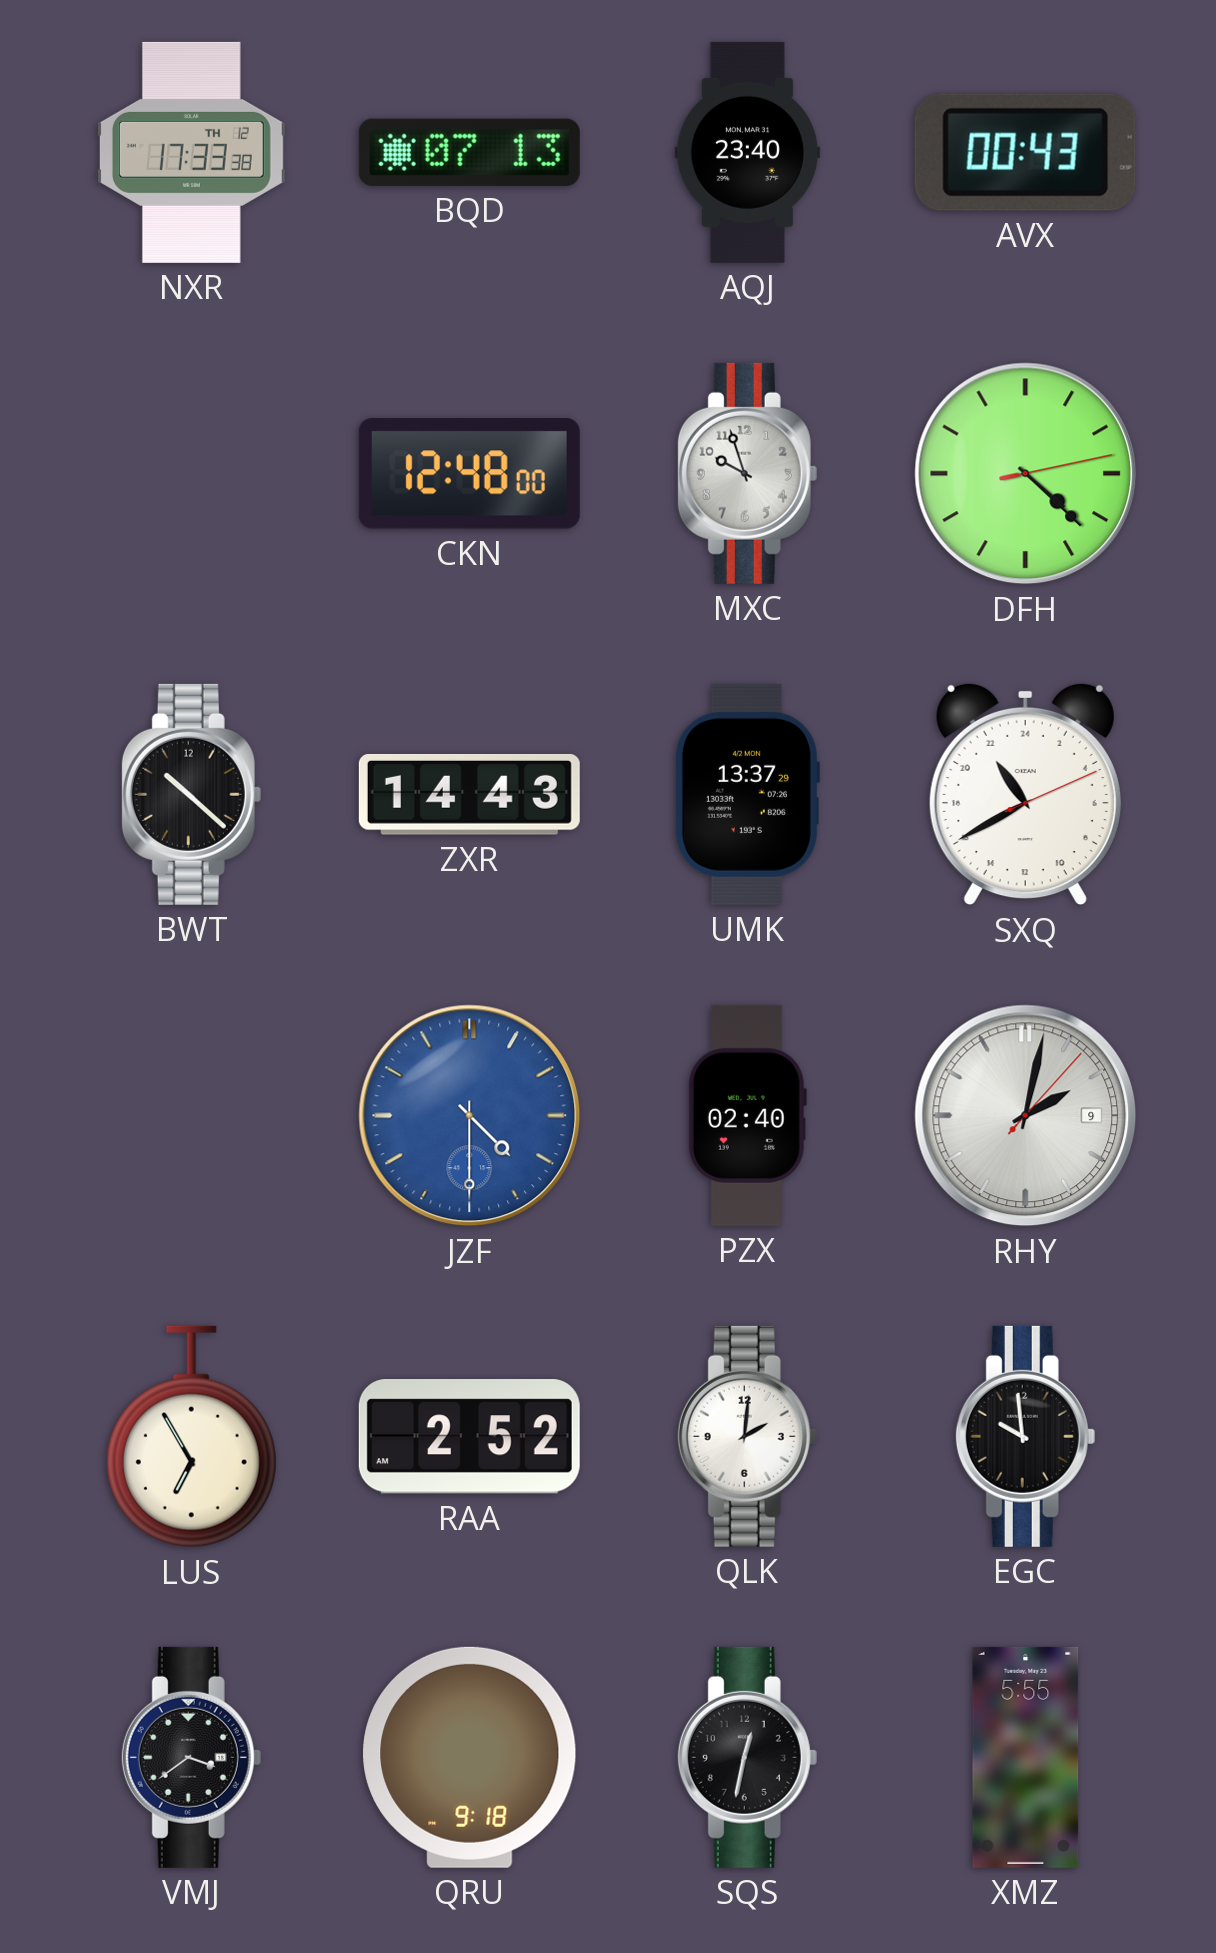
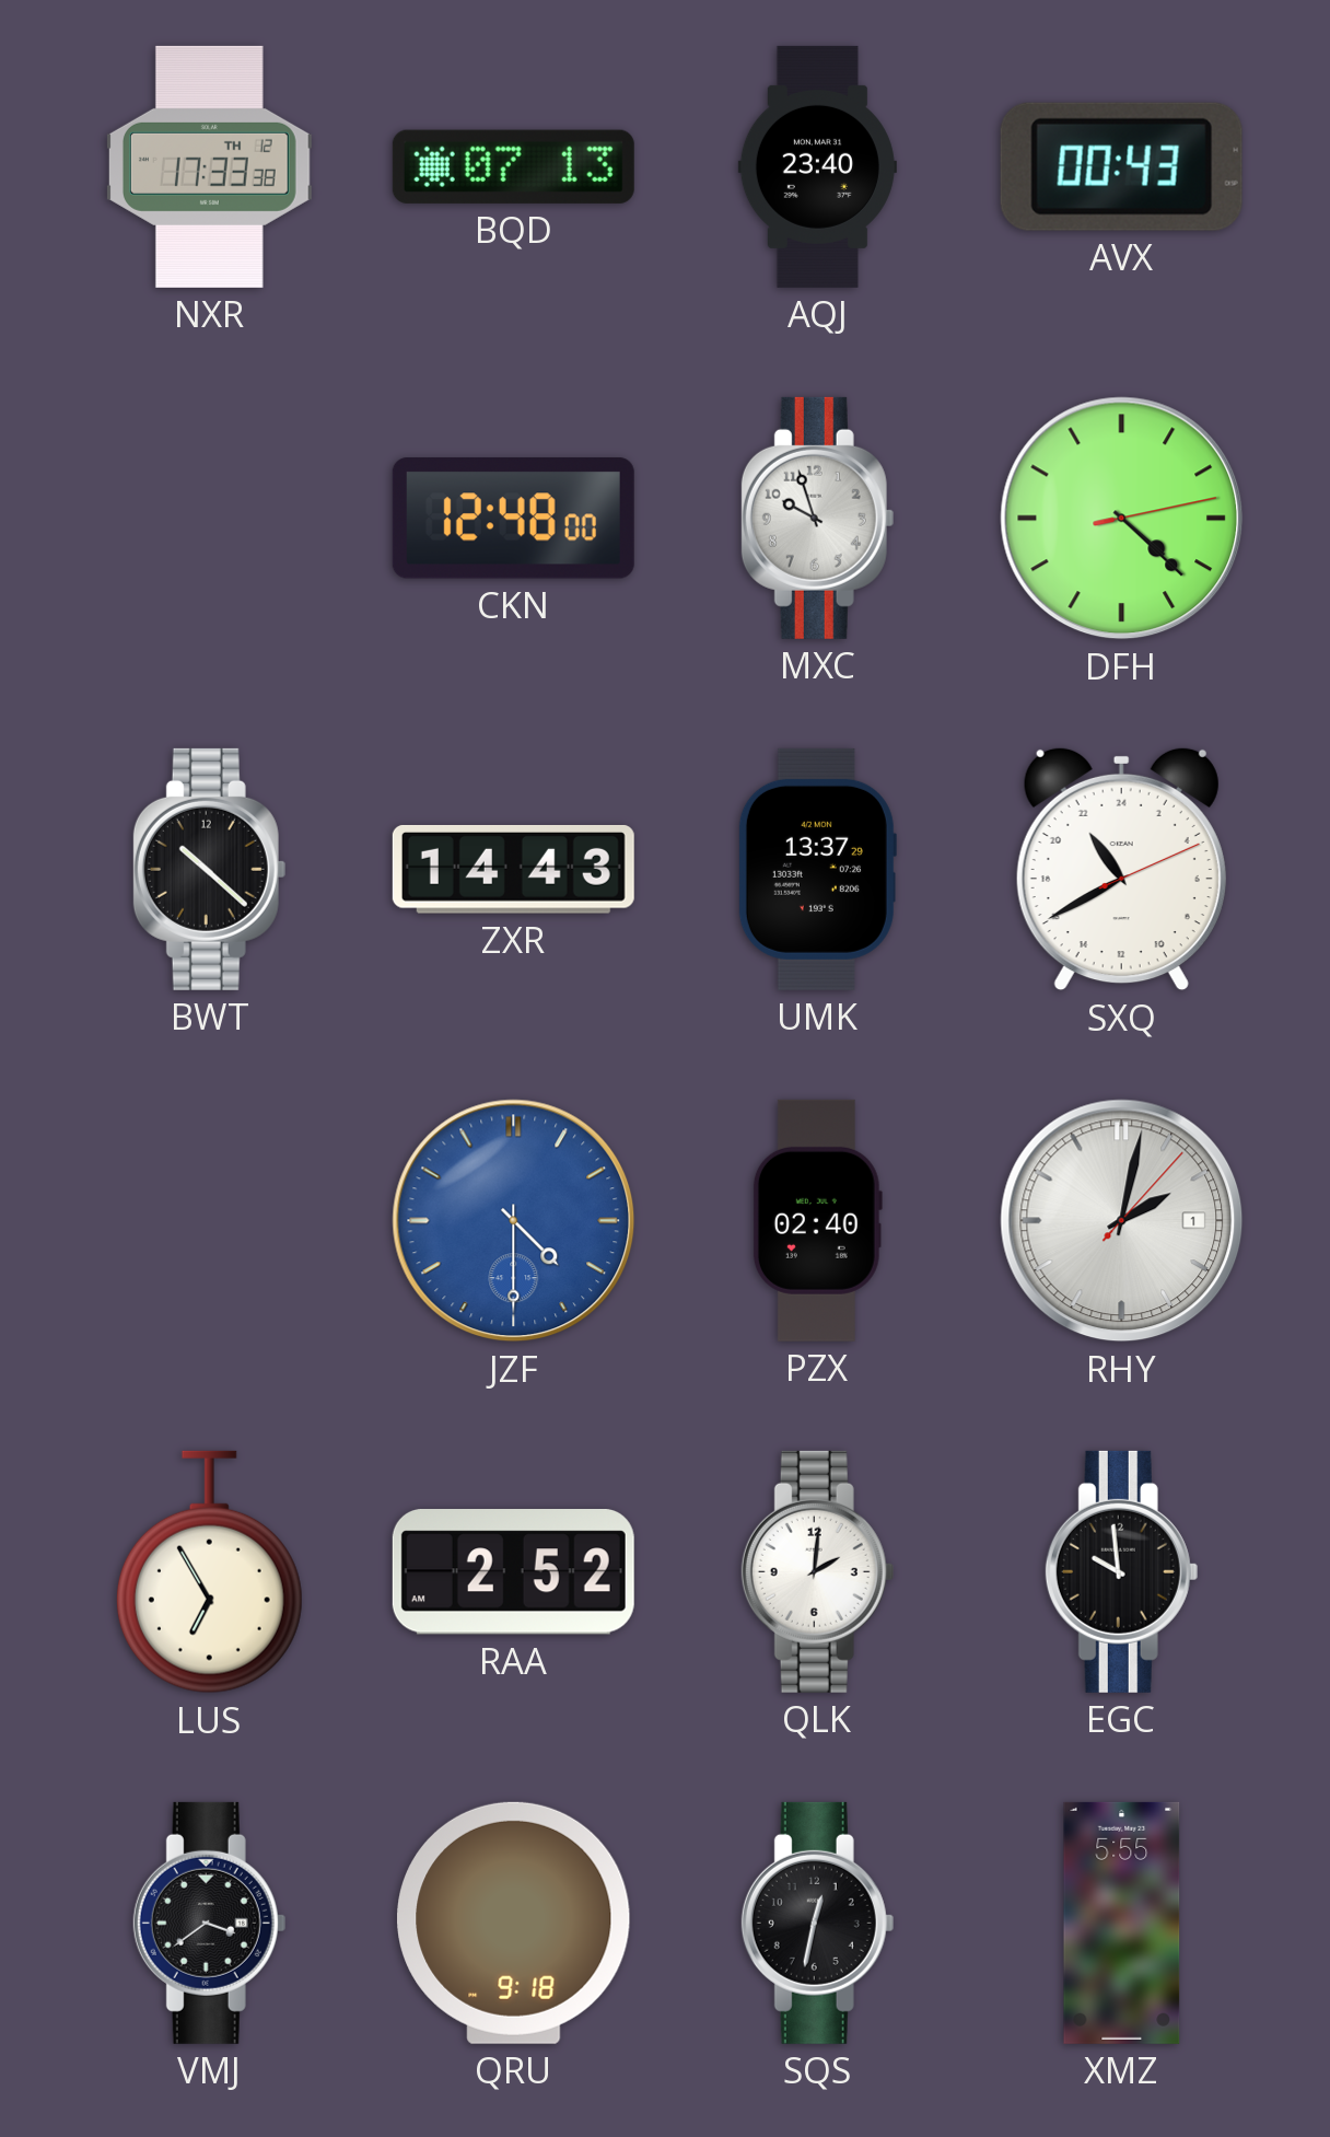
RHY date: 9 -> 1
